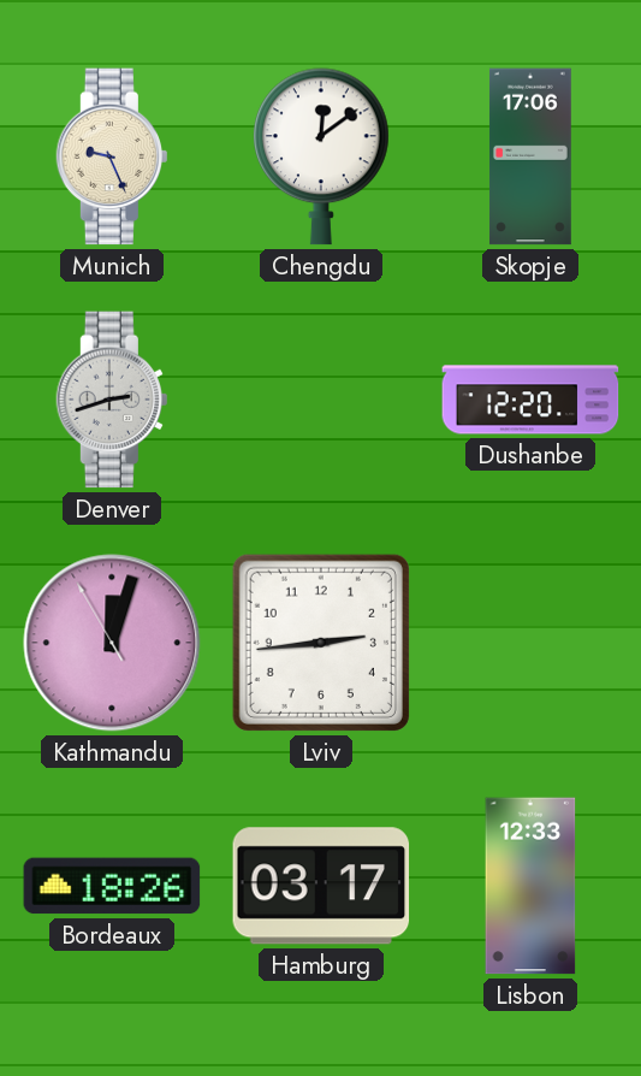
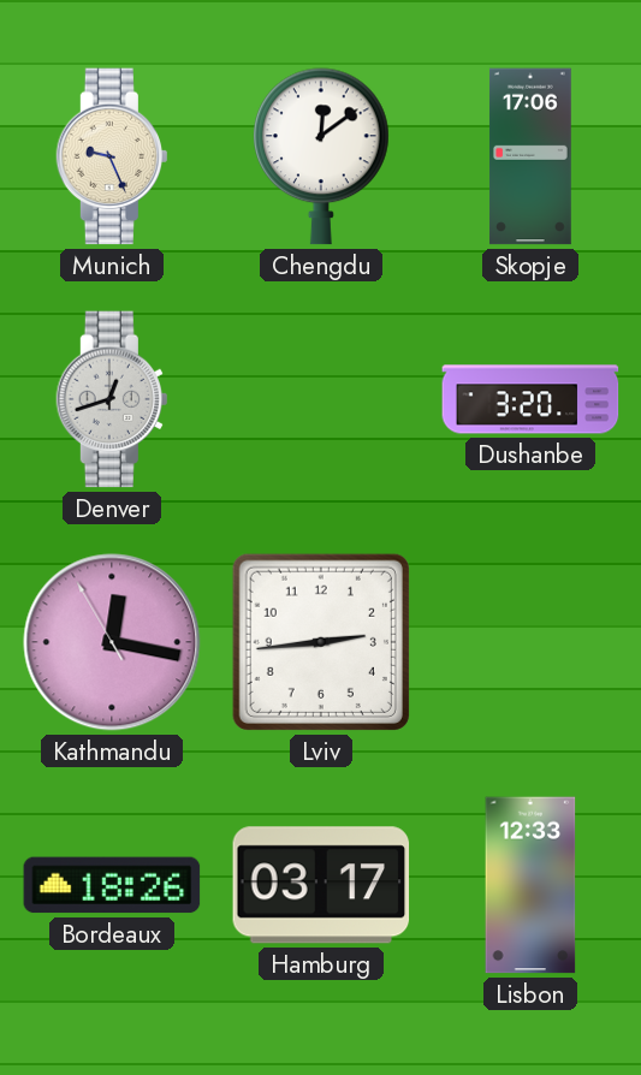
Denver: 2:42 -> 12:42
Dushanbe: 12:20 -> 3:20
Kathmandu: 12:02 -> 12:16
